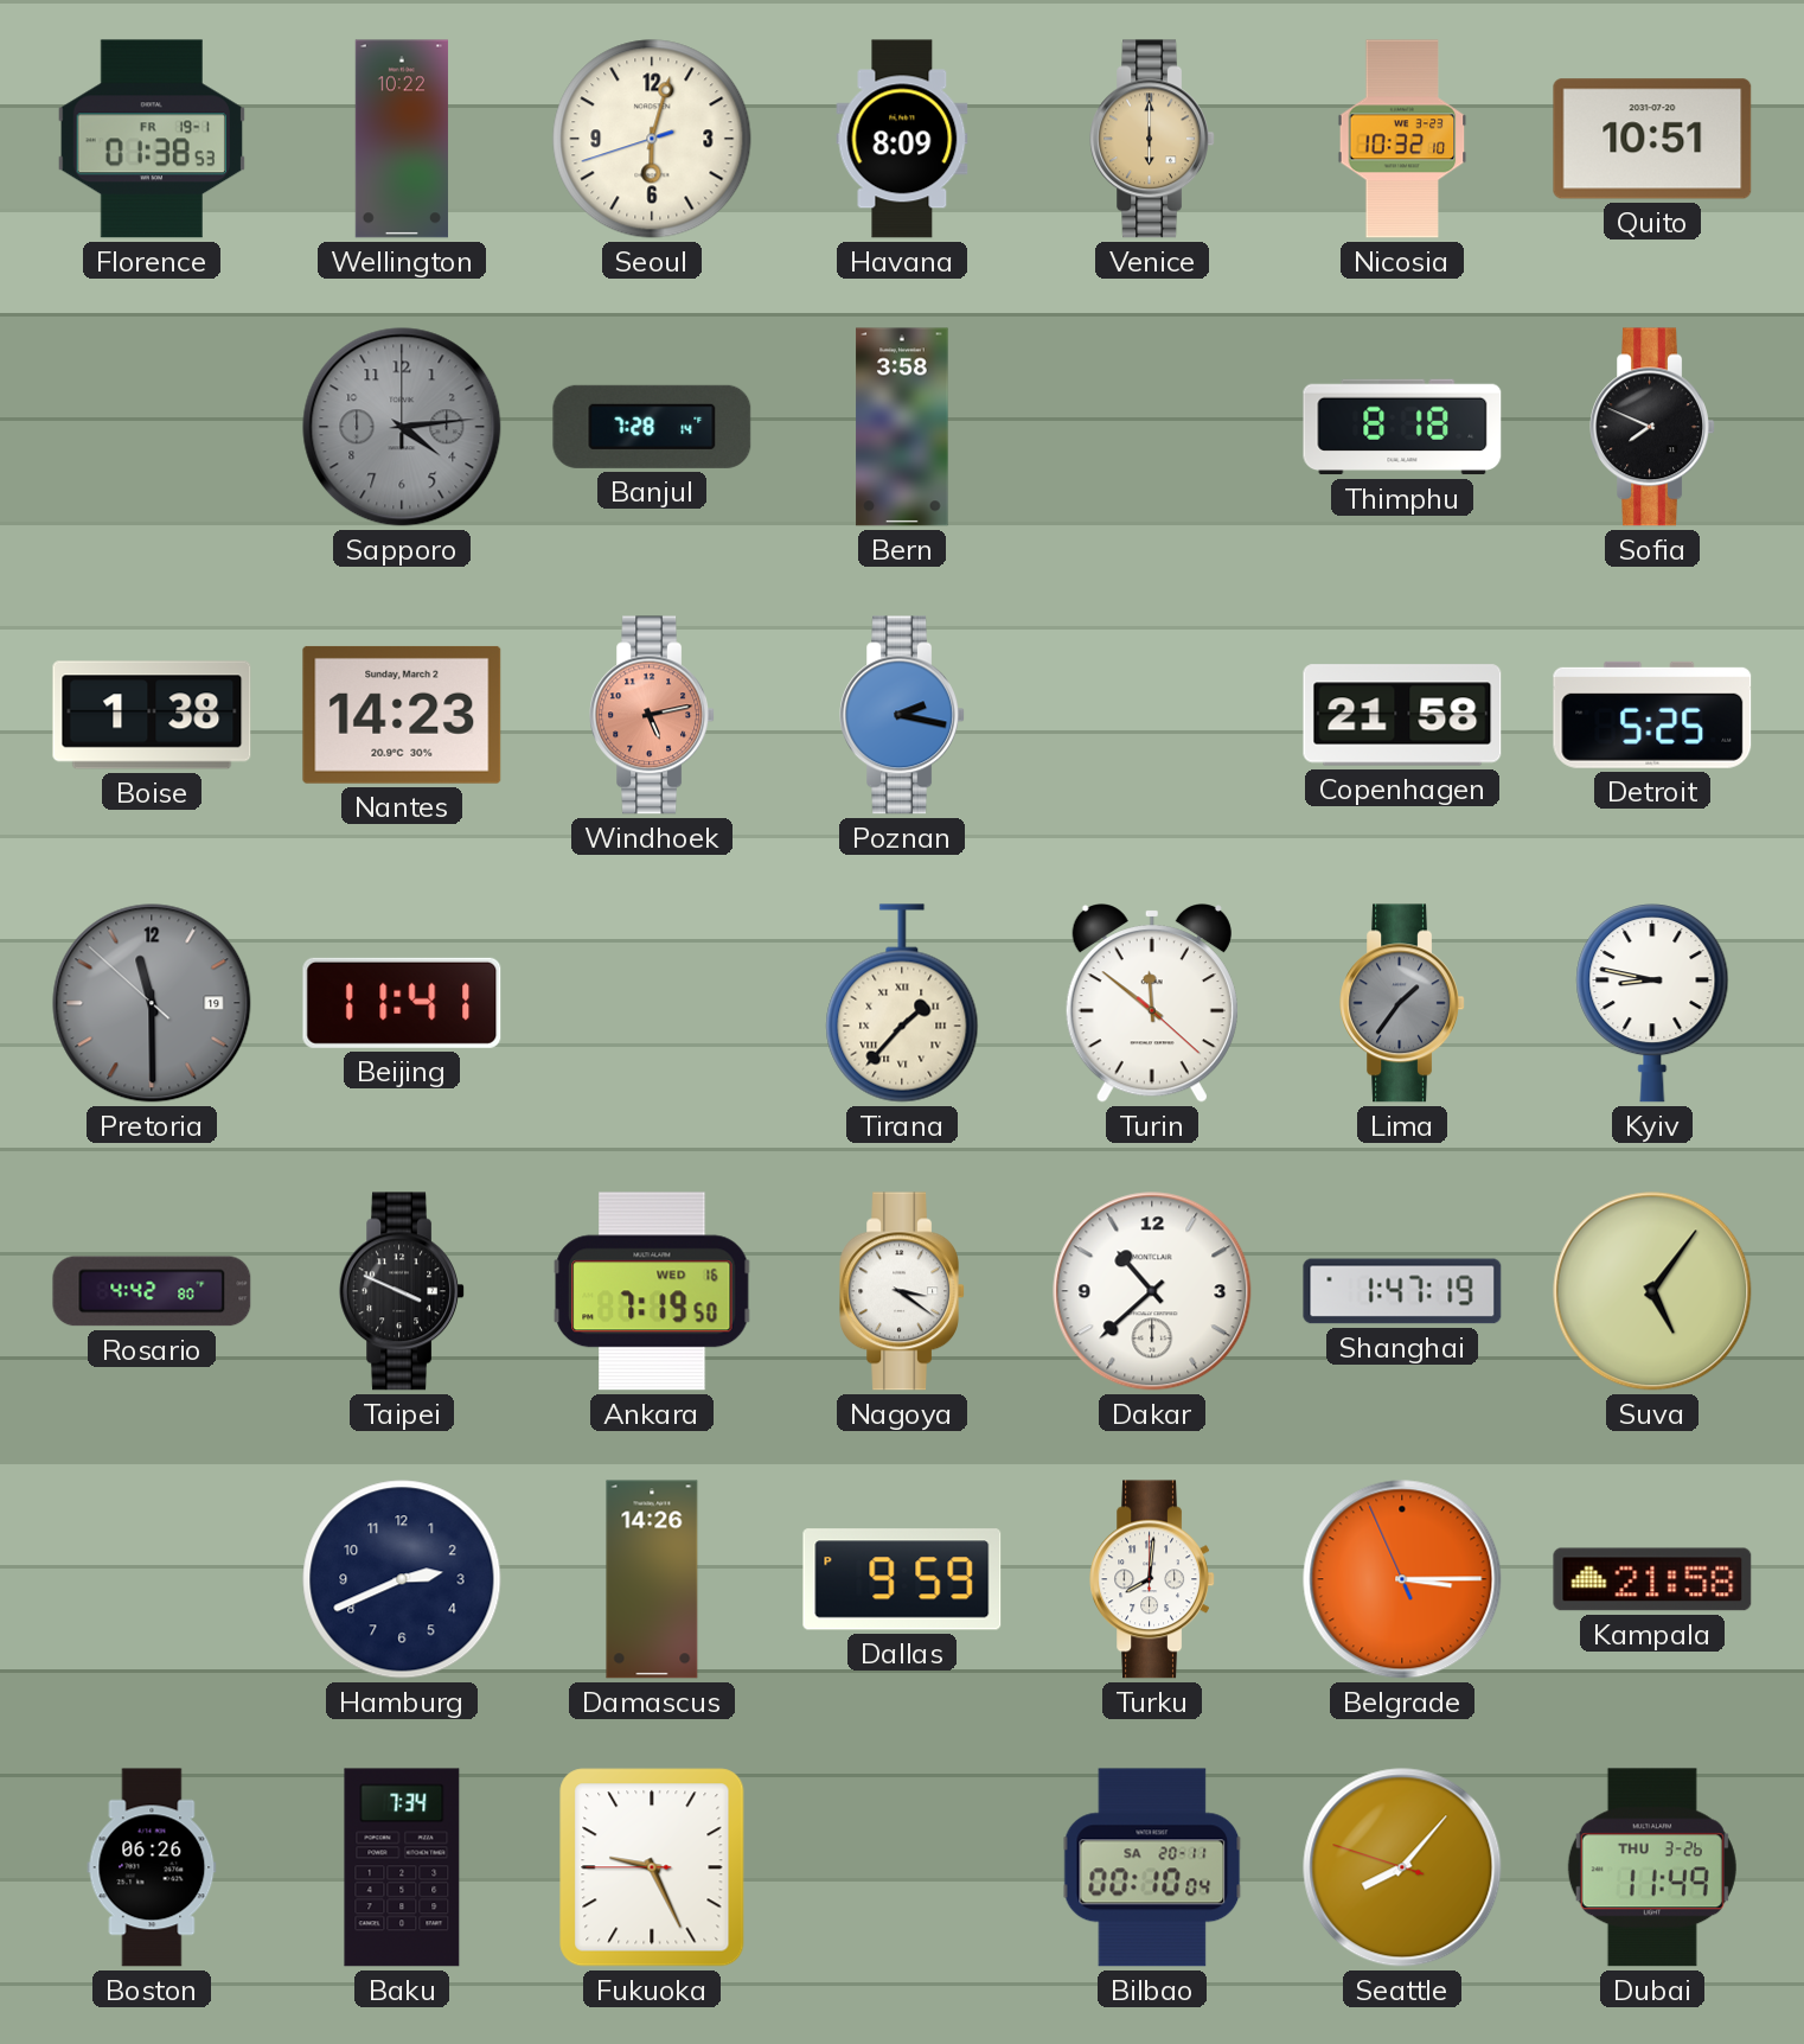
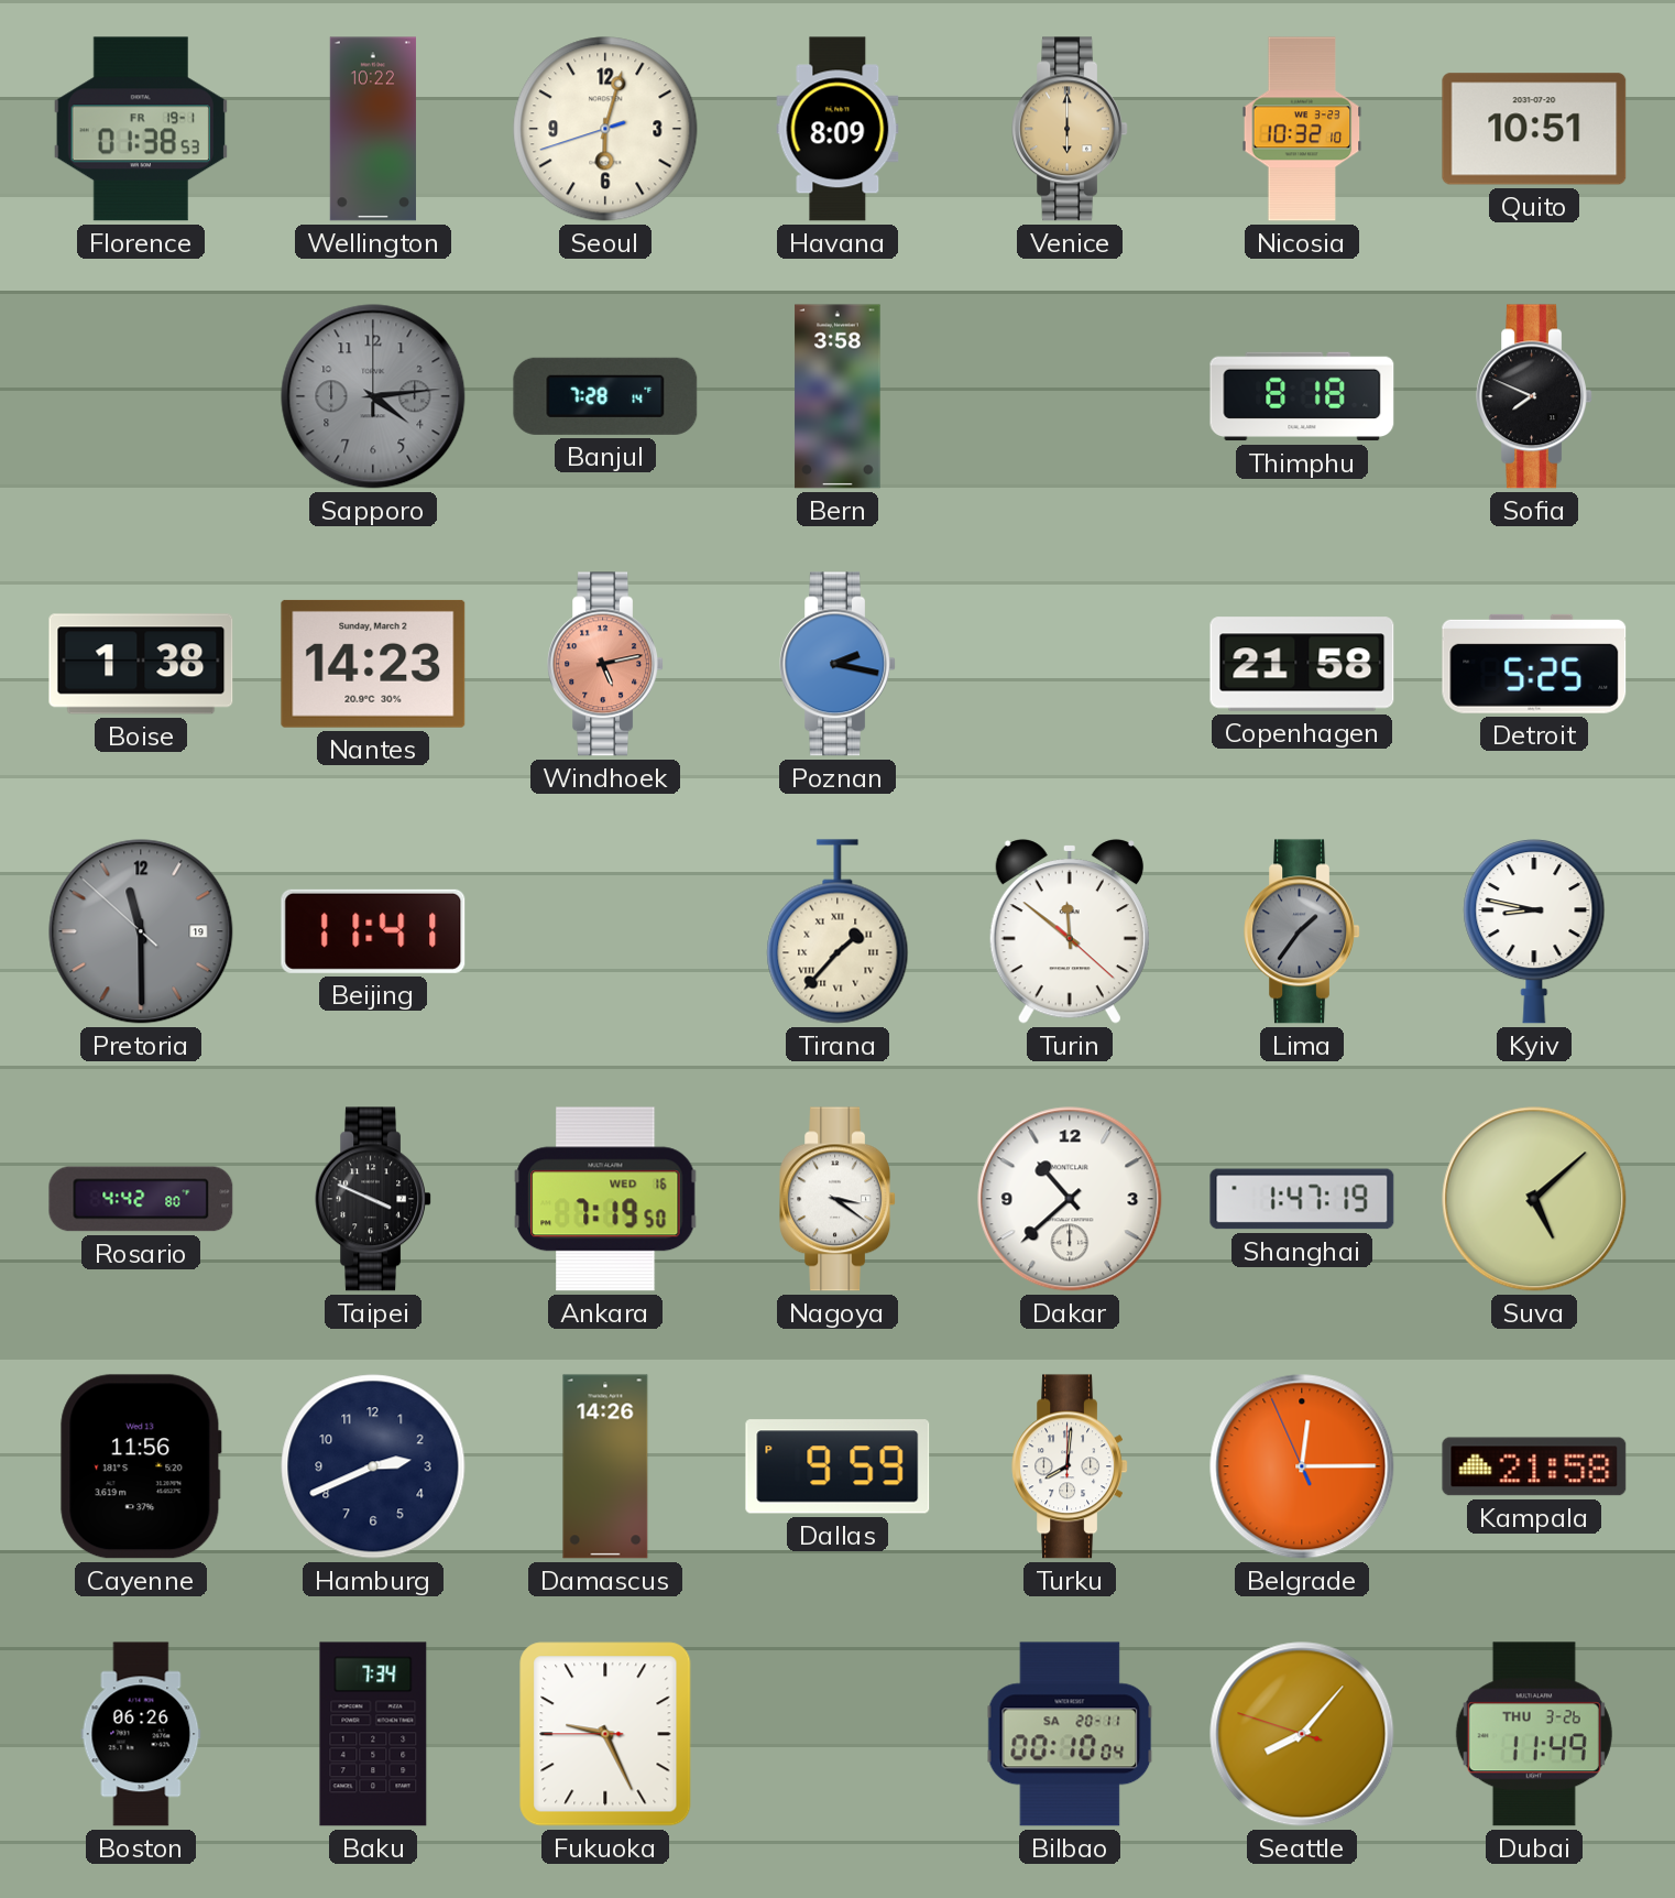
Suva: 5:06 -> 5:08
Cayenne: none -> 11:56
Belgrade: 3:14 -> 12:14
